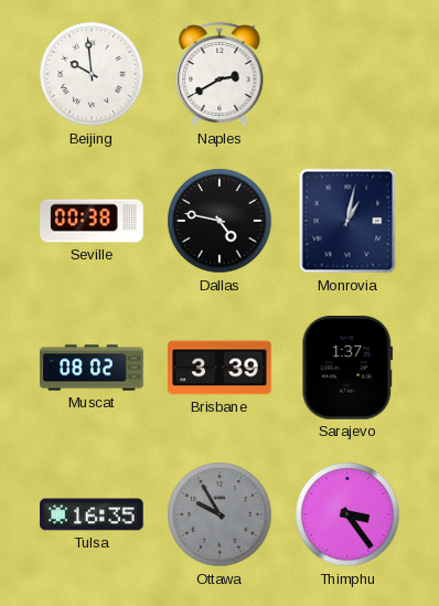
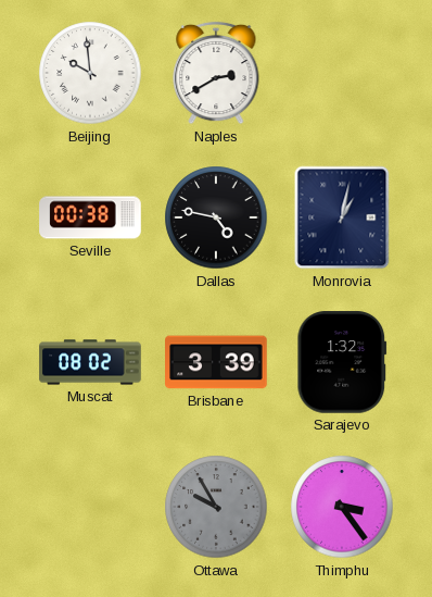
Sarajevo: 1:37 -> 1:32
Tulsa: 16:35 -> none
